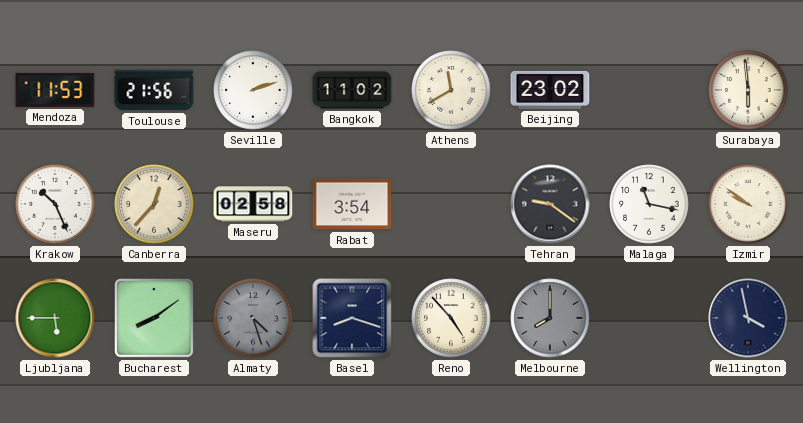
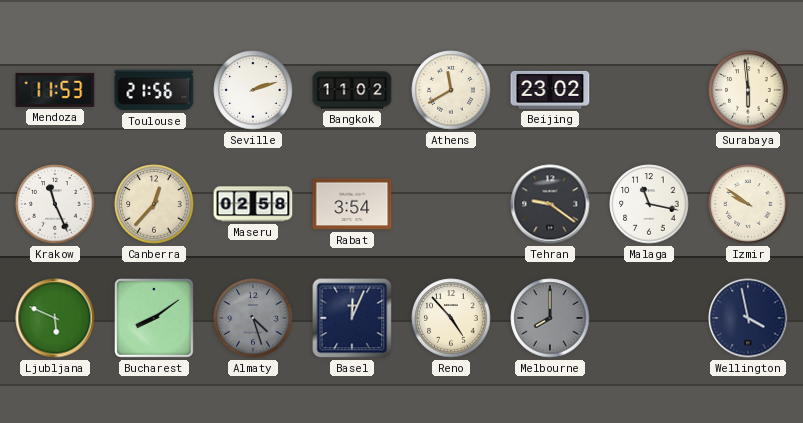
Krakow: 10:26 -> 11:26
Ljubljana: 5:45 -> 5:49
Basel: 8:18 -> 12:04
